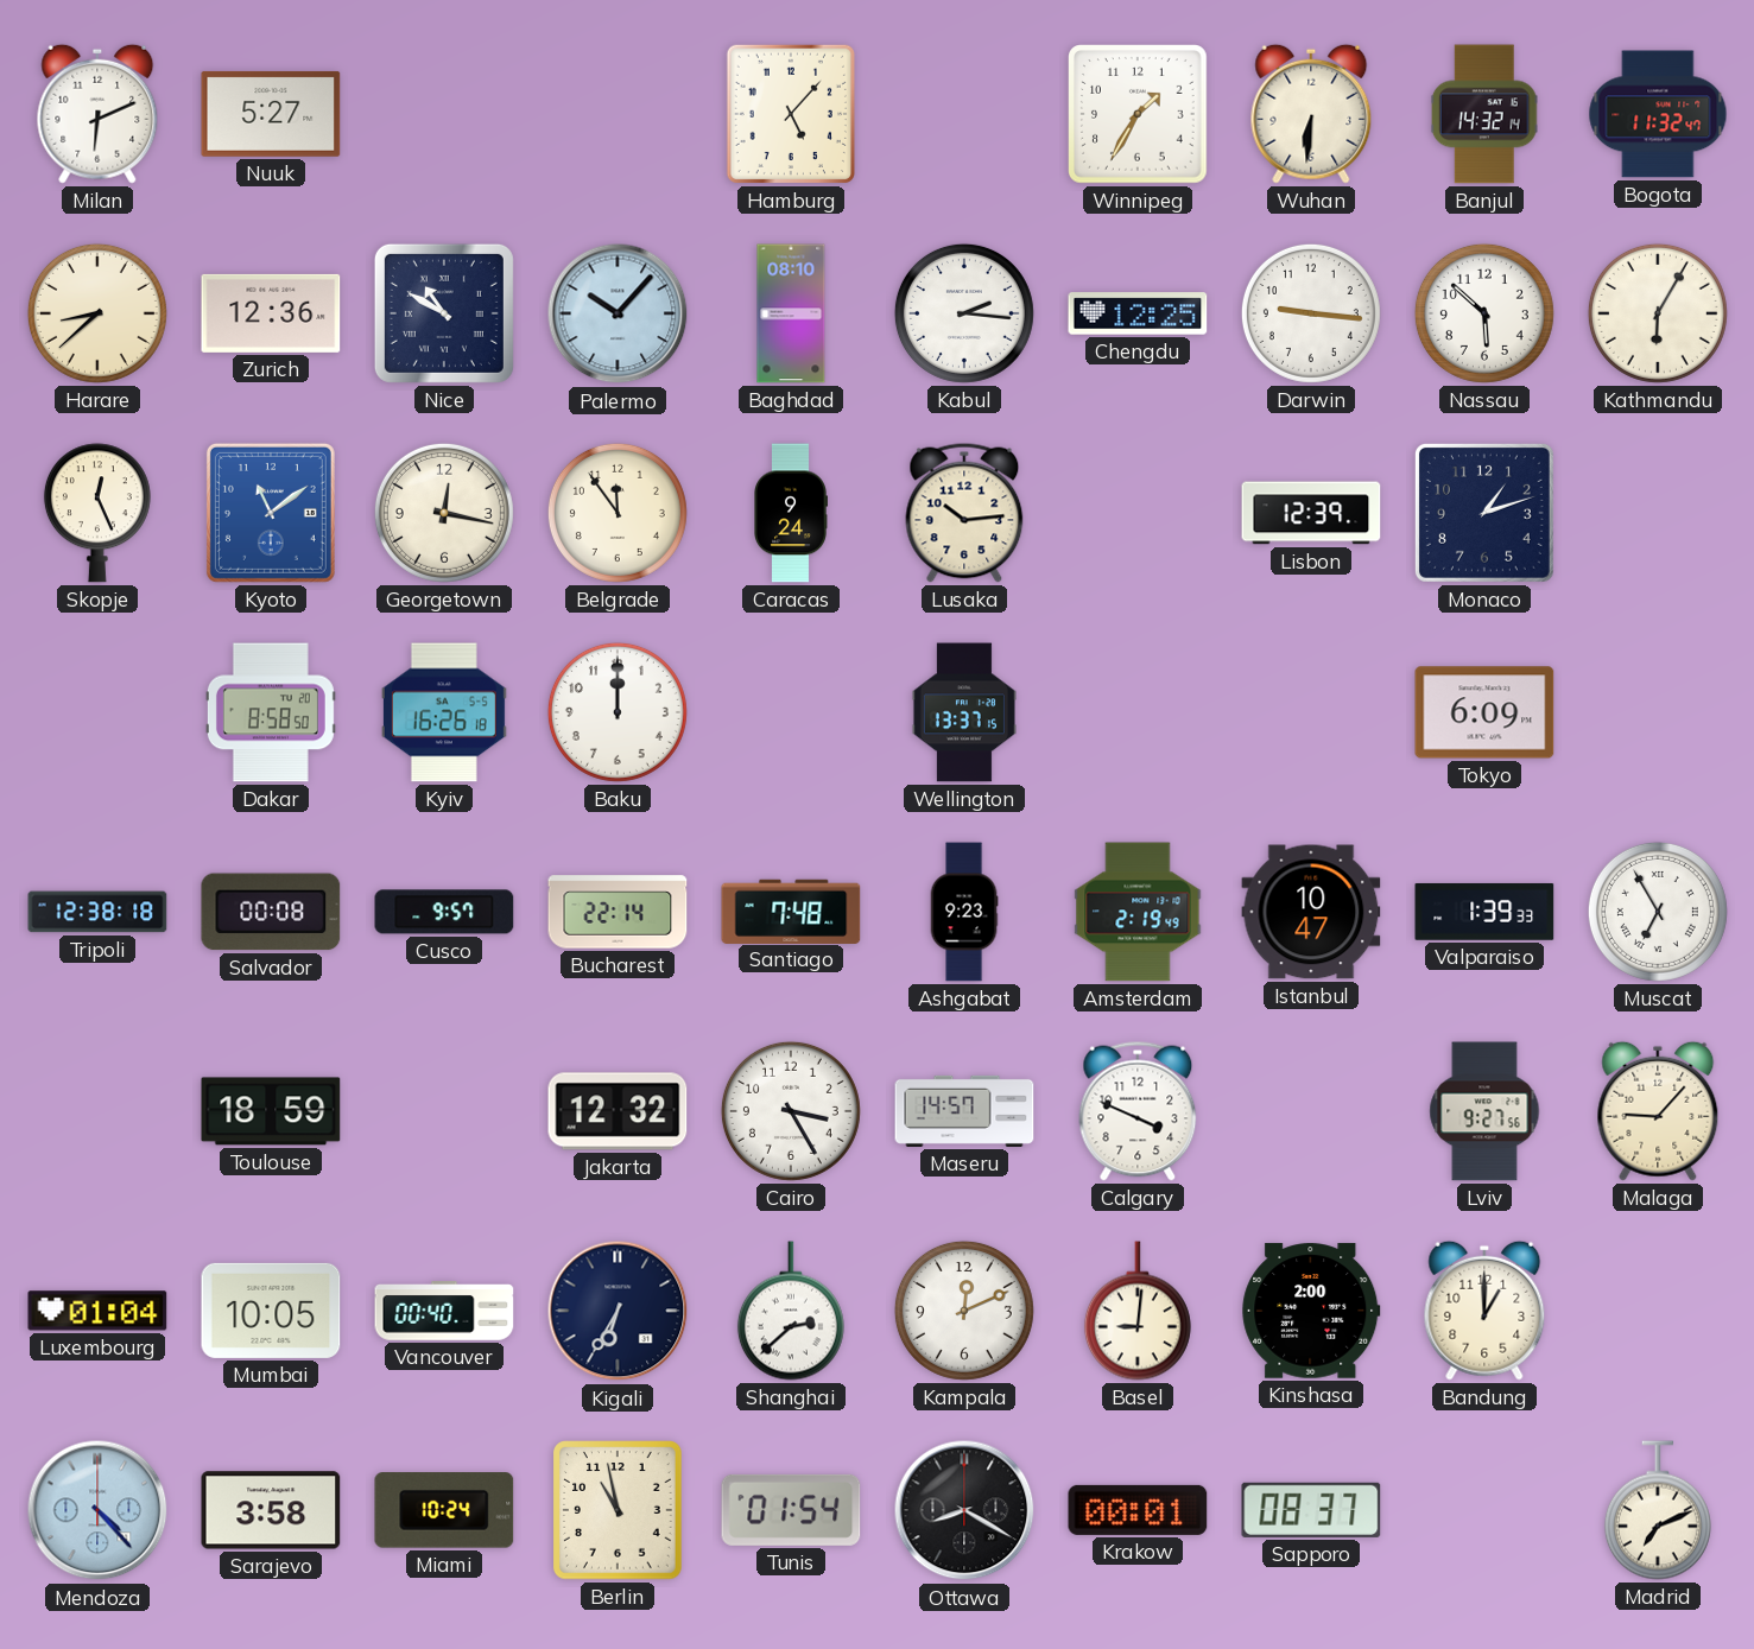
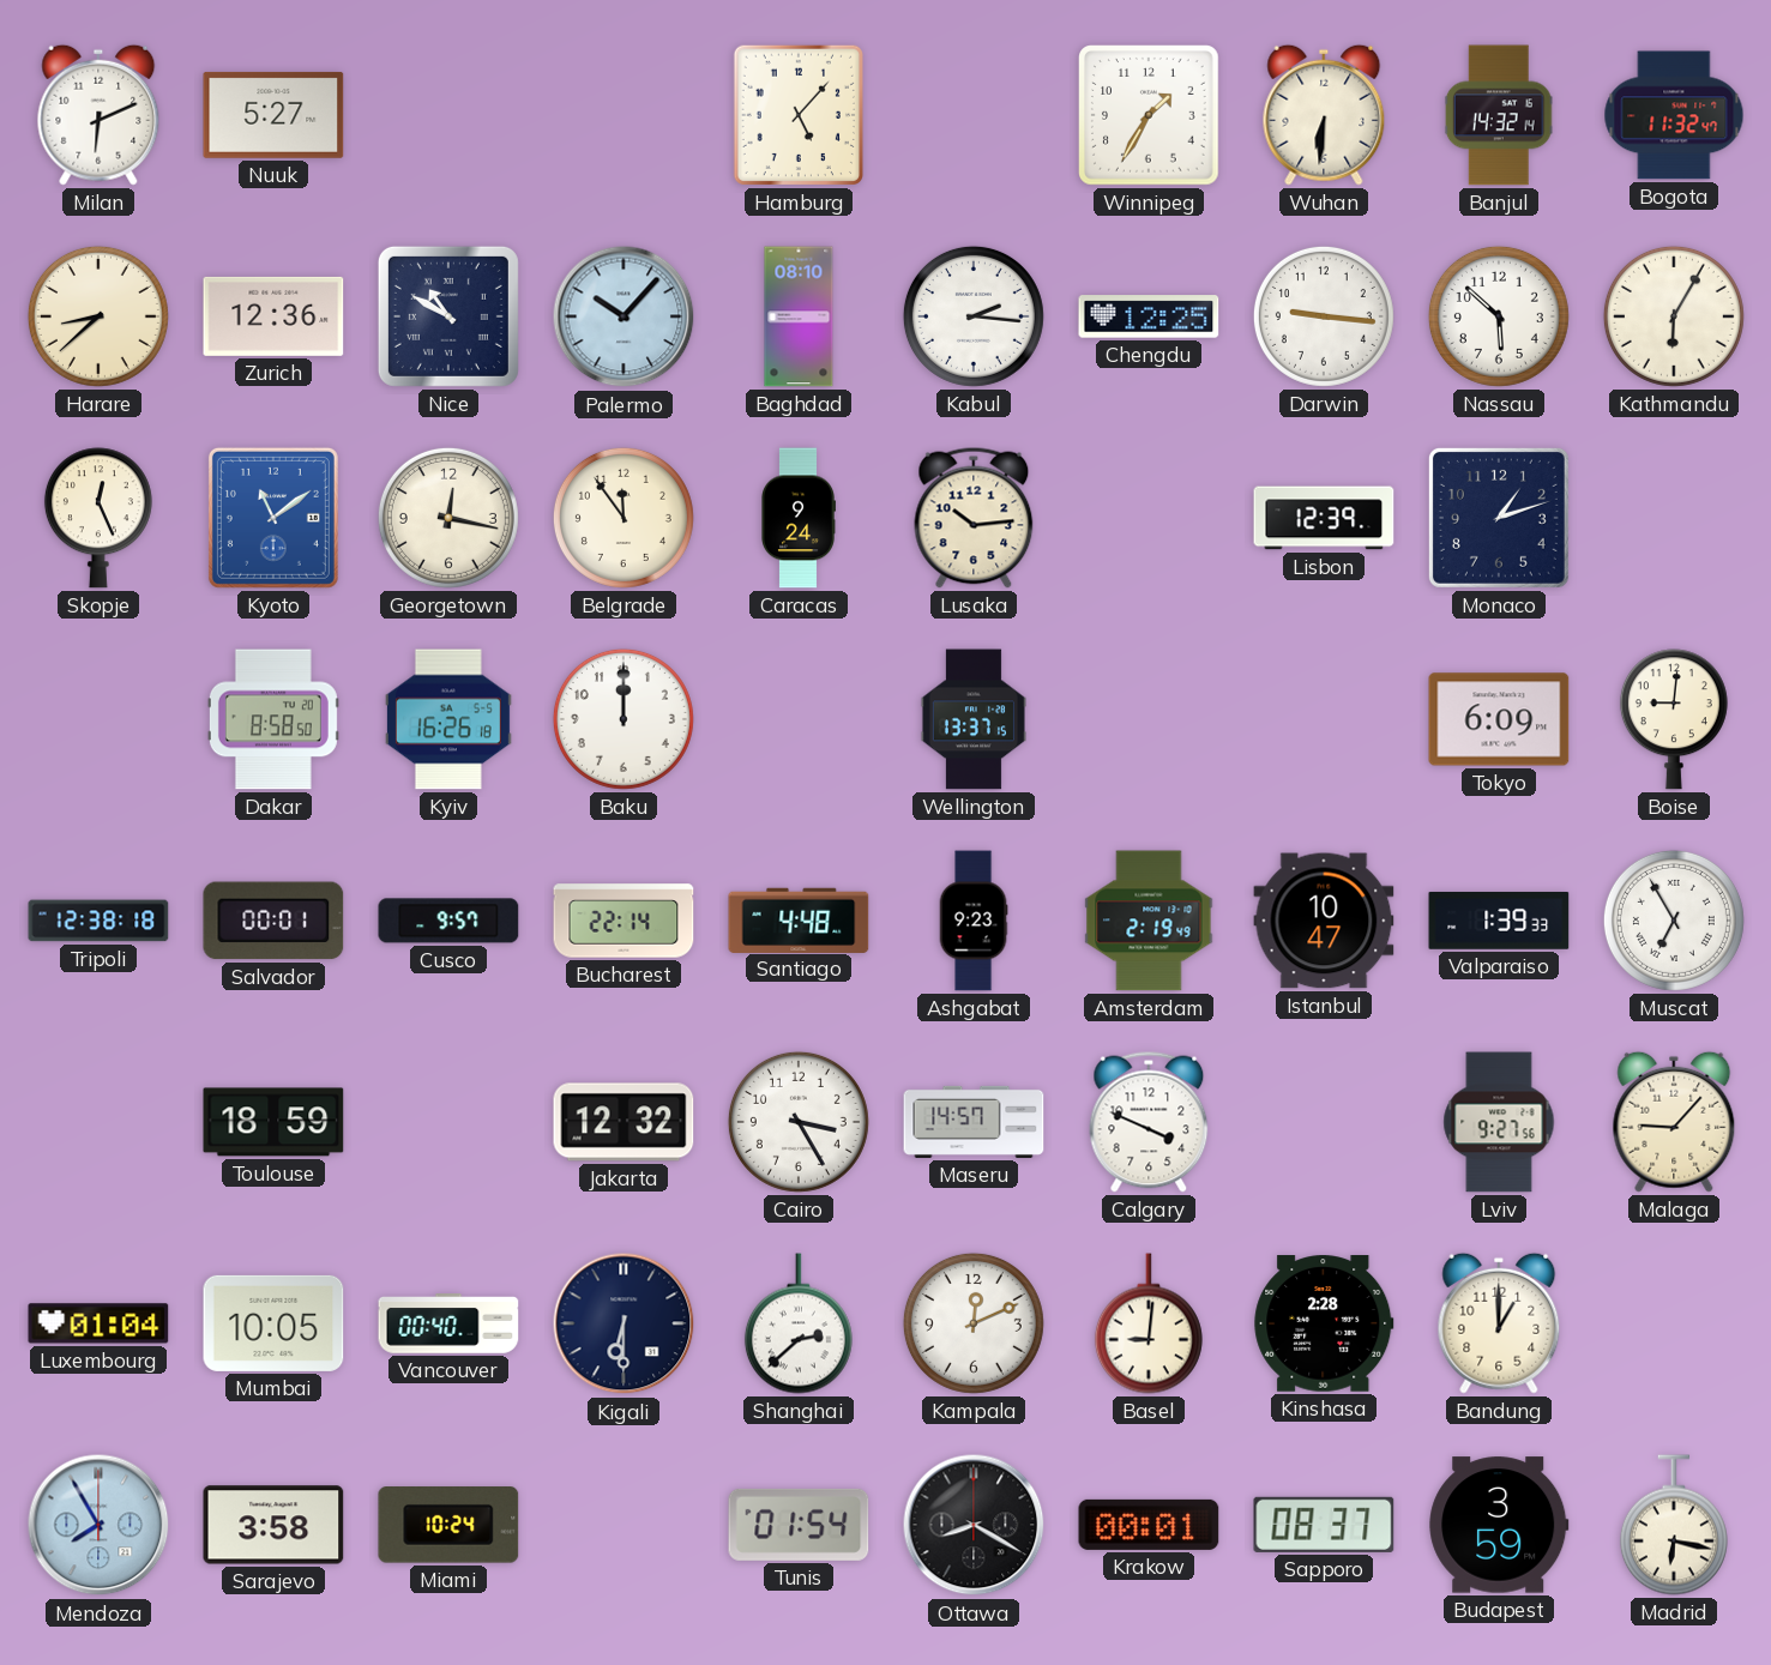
Boise: none -> 9:01
Salvador: 00:08 -> 00:01
Santiago: 7:48 -> 4:48
Kigali: 6:35 -> 6:30
Kinshasa: 2:00 -> 2:28
Mendoza: 4:23 -> 7:55
Berlin: 10:58 -> none
Budapest: none -> 3:59
Madrid: 7:11 -> 6:17
